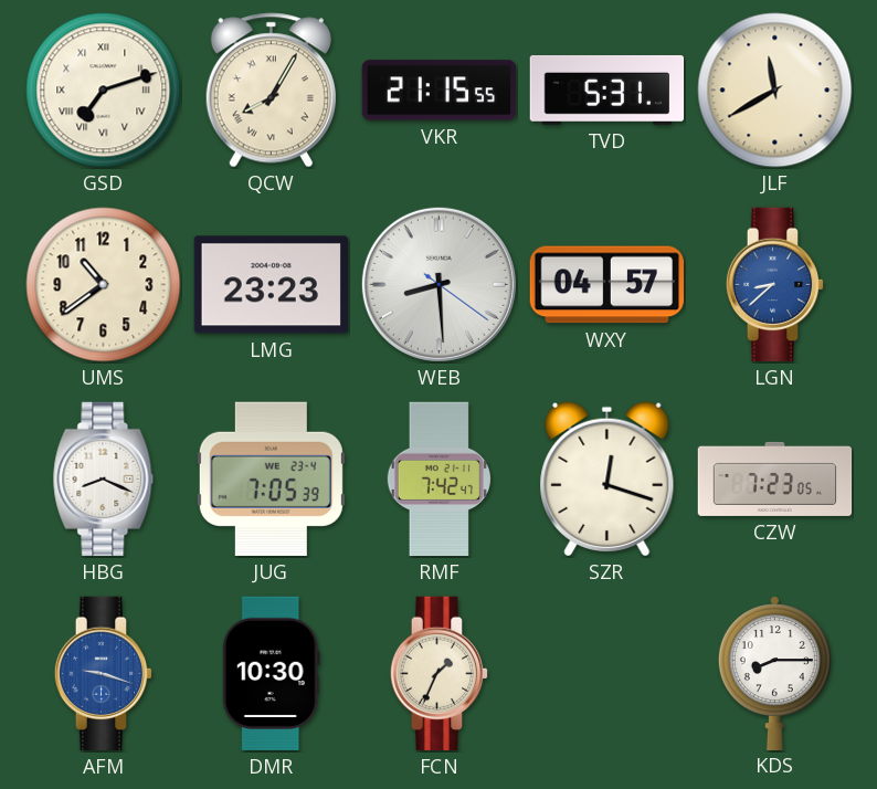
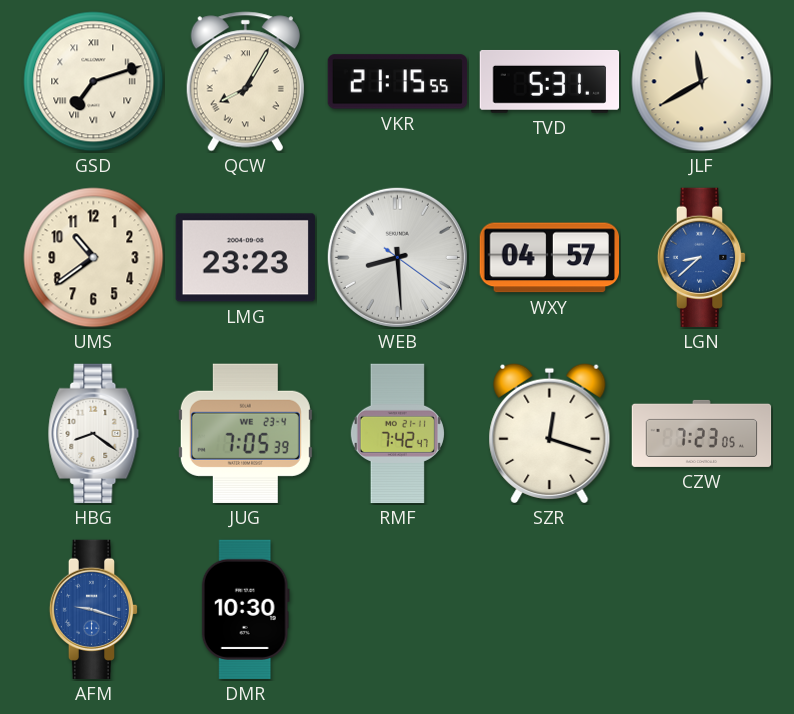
HBG: 8:19 -> 8:21
FCN: 1:34 -> none
KDS: 8:15 -> none
